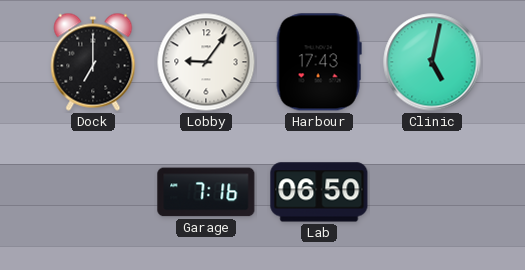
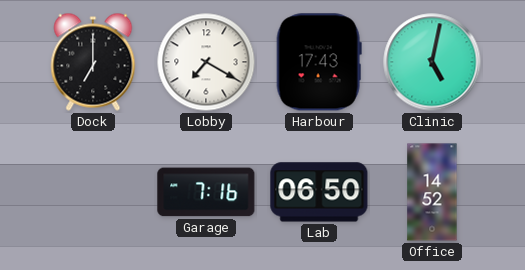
Lobby: 9:06 -> 7:20
Office: none -> 14:52
